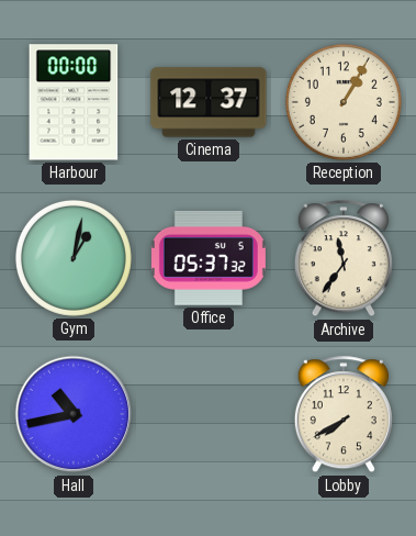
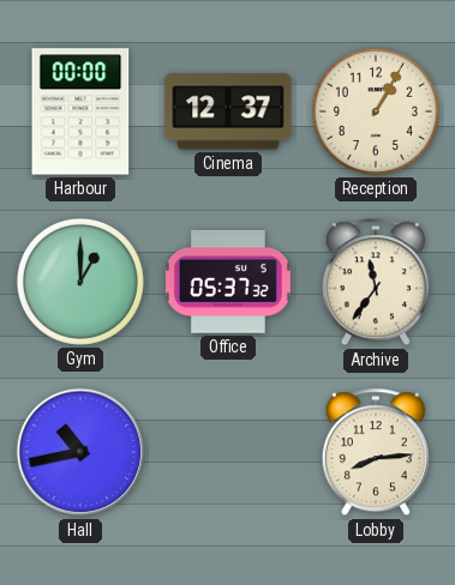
Gym: 1:02 -> 1:00
Lobby: 7:40 -> 8:14
